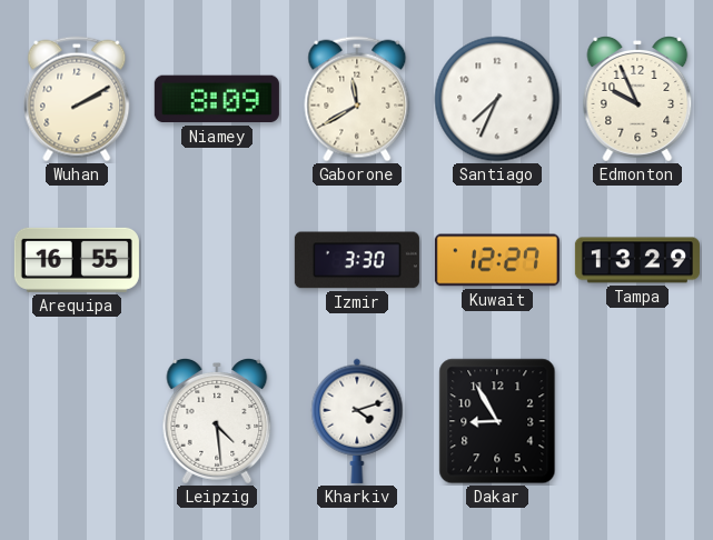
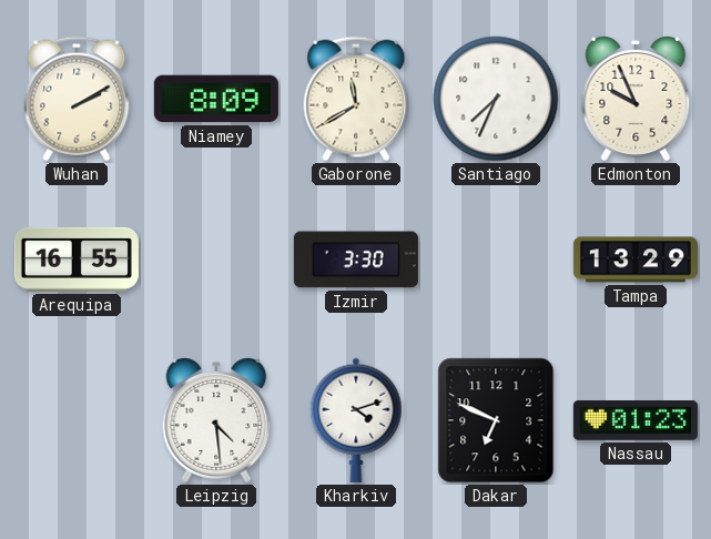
Kuwait: 12:27 -> none
Dakar: 8:55 -> 6:49
Nassau: none -> 01:23
